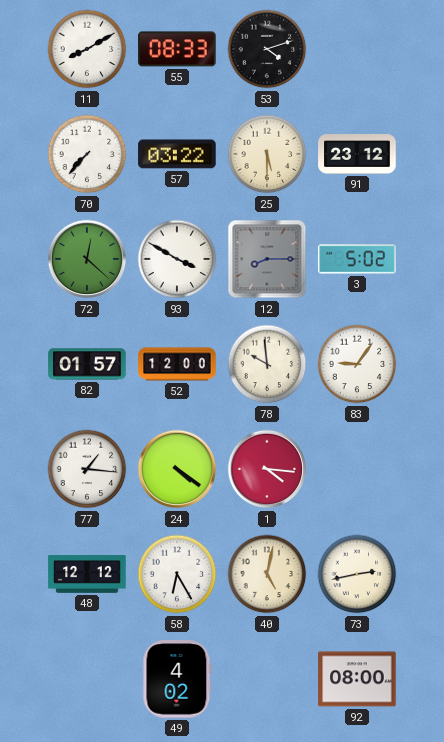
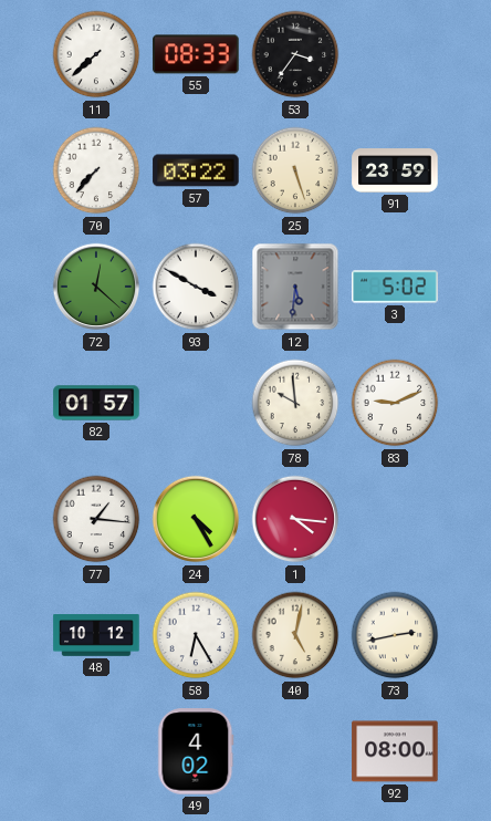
11: 8:10 -> 7:38
53: 4:12 -> 3:36
25: 5:30 -> 5:27
91: 23:12 -> 23:59
12: 8:15 -> 5:31
52: 12:00 -> none
83: 9:06 -> 9:11
24: 4:21 -> 4:25
48: 12:12 -> 10:12
